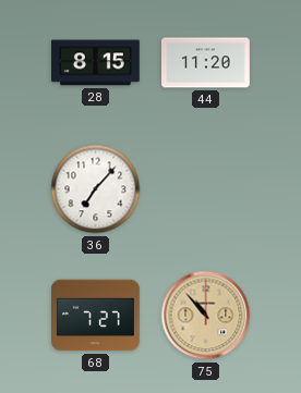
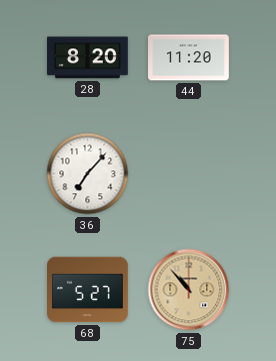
28: 8:15 -> 8:20
68: 7:27 -> 5:27
